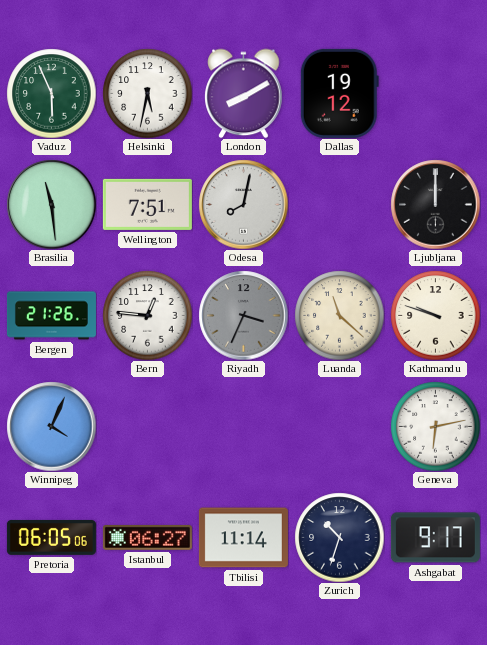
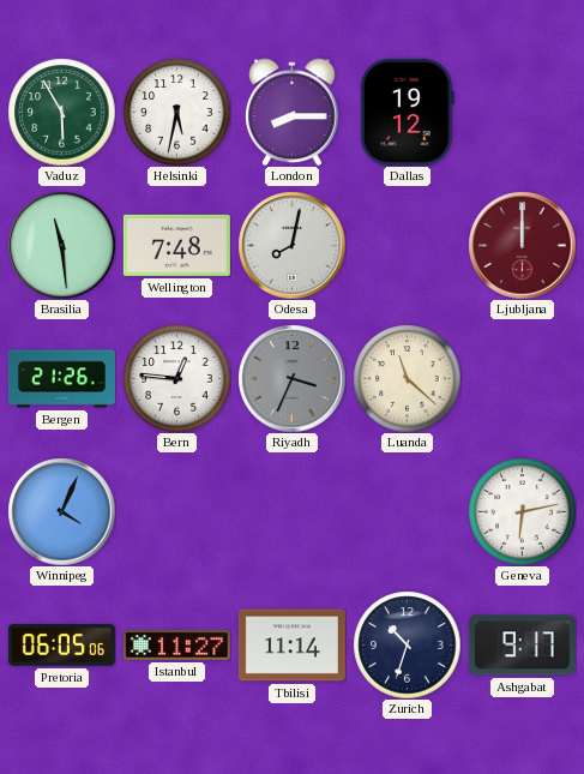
Vaduz: 5:56 -> 5:55
London: 8:10 -> 8:15
Wellington: 7:51 -> 7:48
Ljubljana dial: black -> burgundy
Kathmandu: 9:48 -> none
Istanbul: 06:27 -> 11:27
